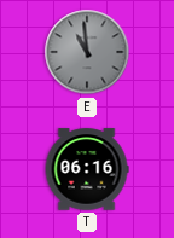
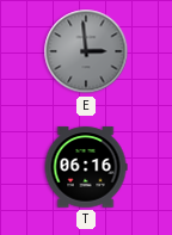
E: 10:59 -> 2:59
